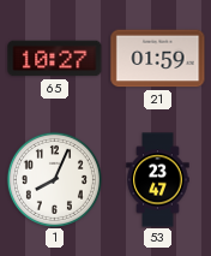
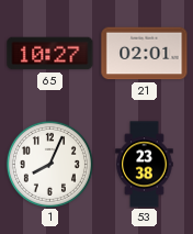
21: 01:59 -> 02:01
53: 23:47 -> 23:38
